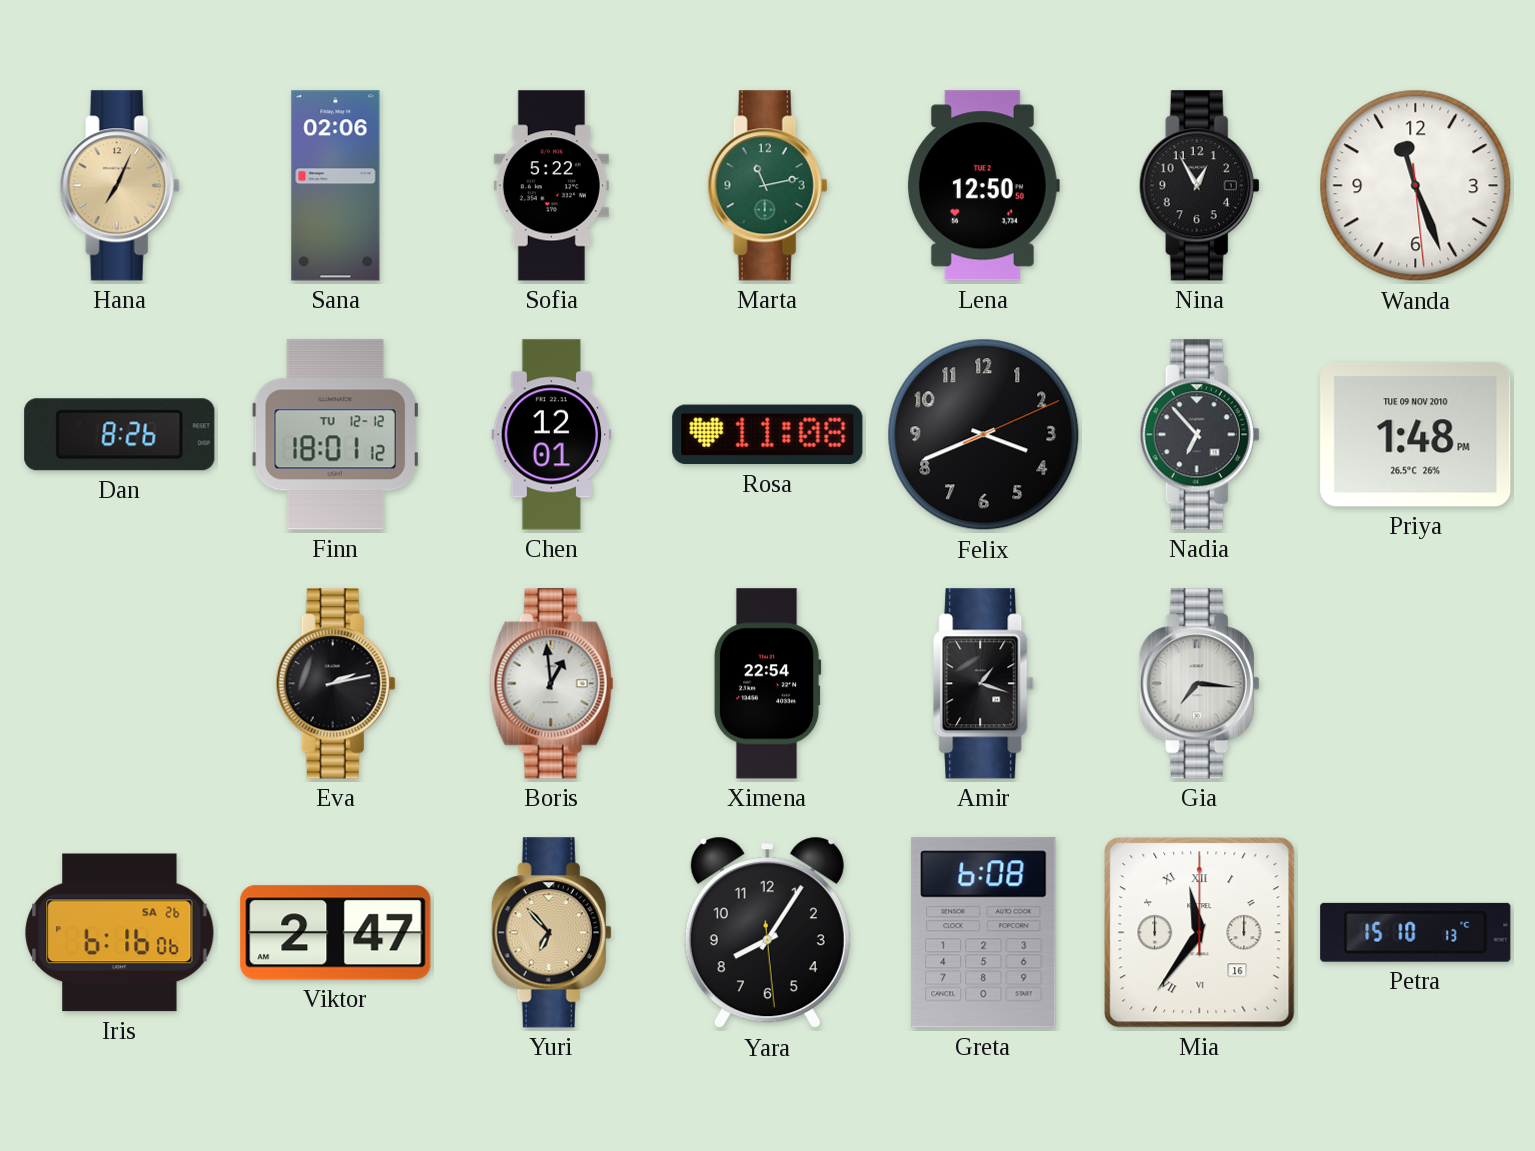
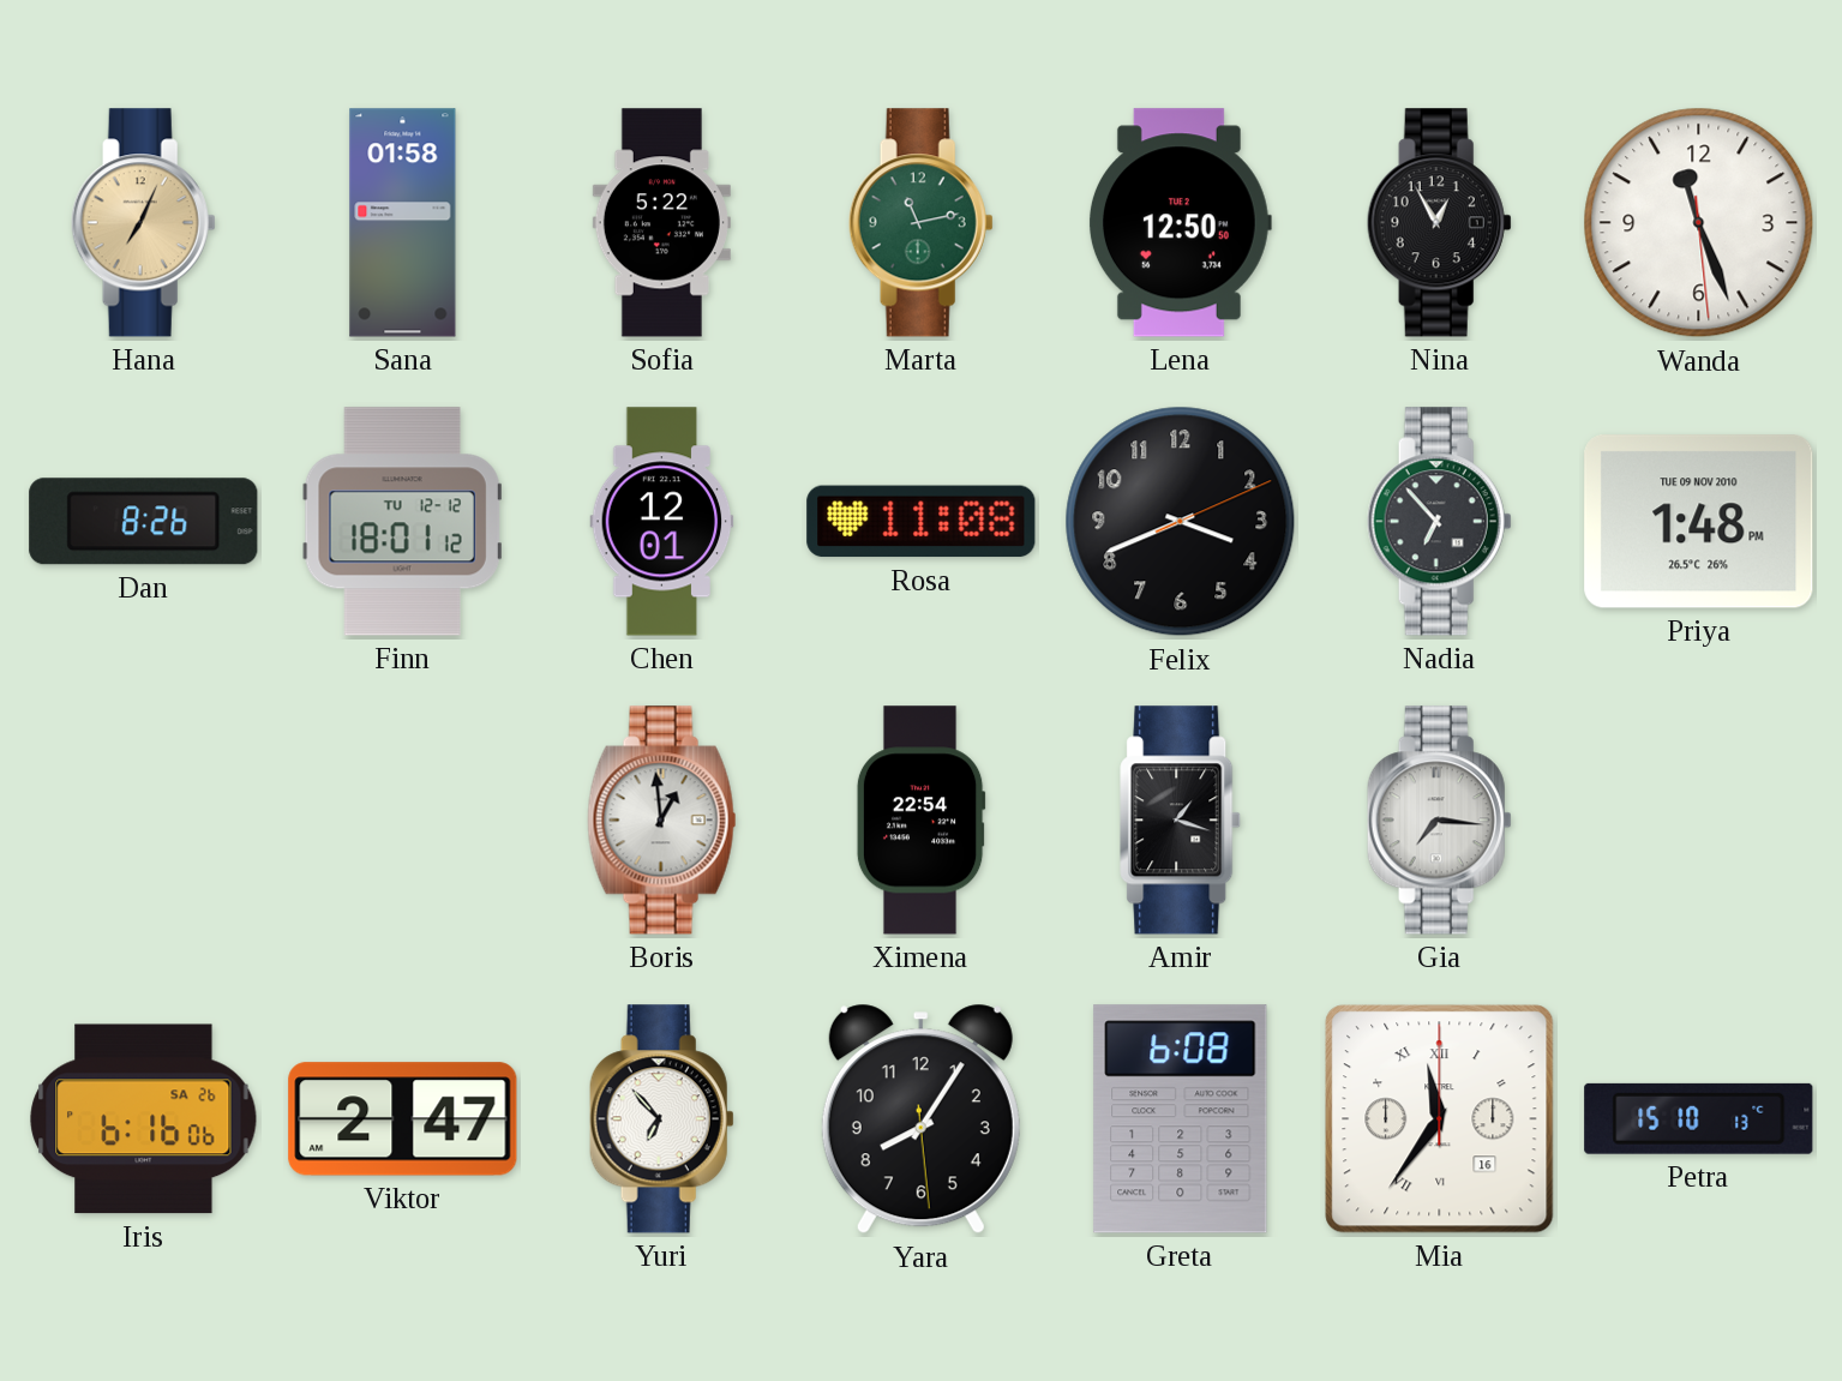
Sana: 02:06 -> 01:58
Eva: 2:13 -> none
Yuri dial: champagne -> white
